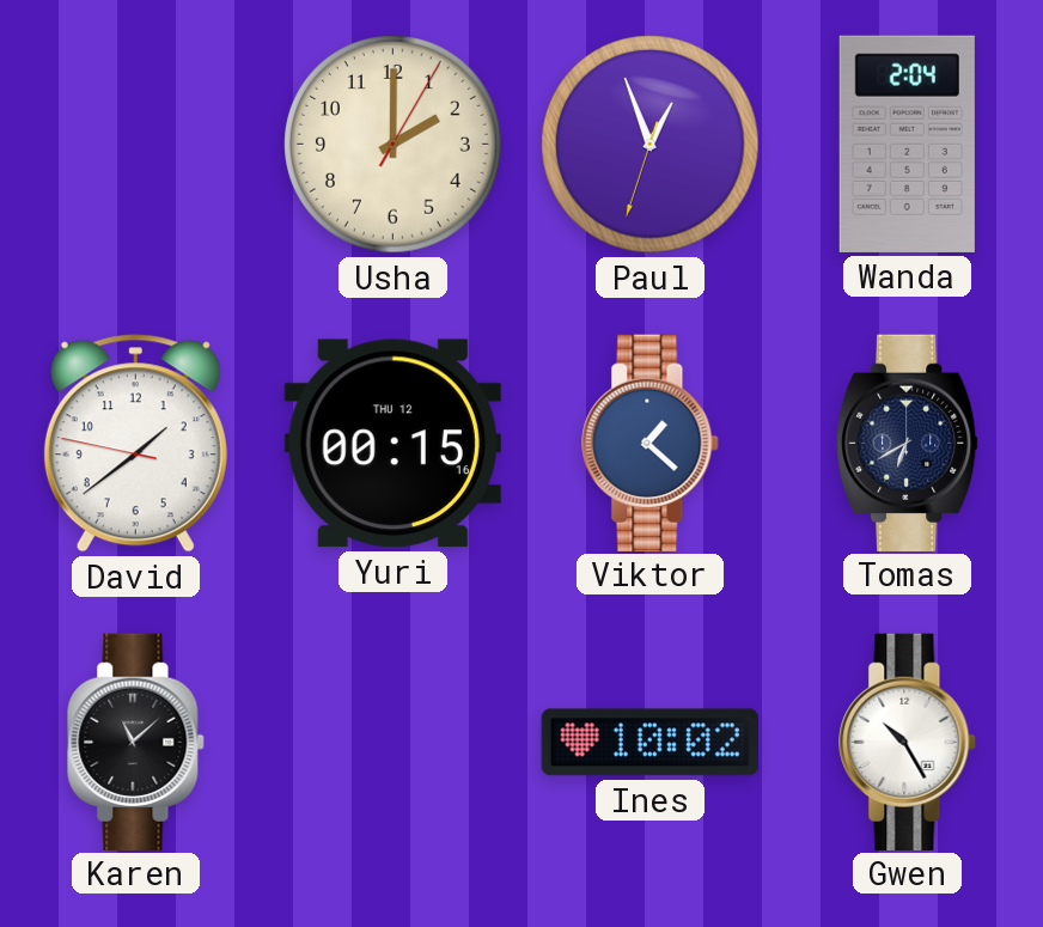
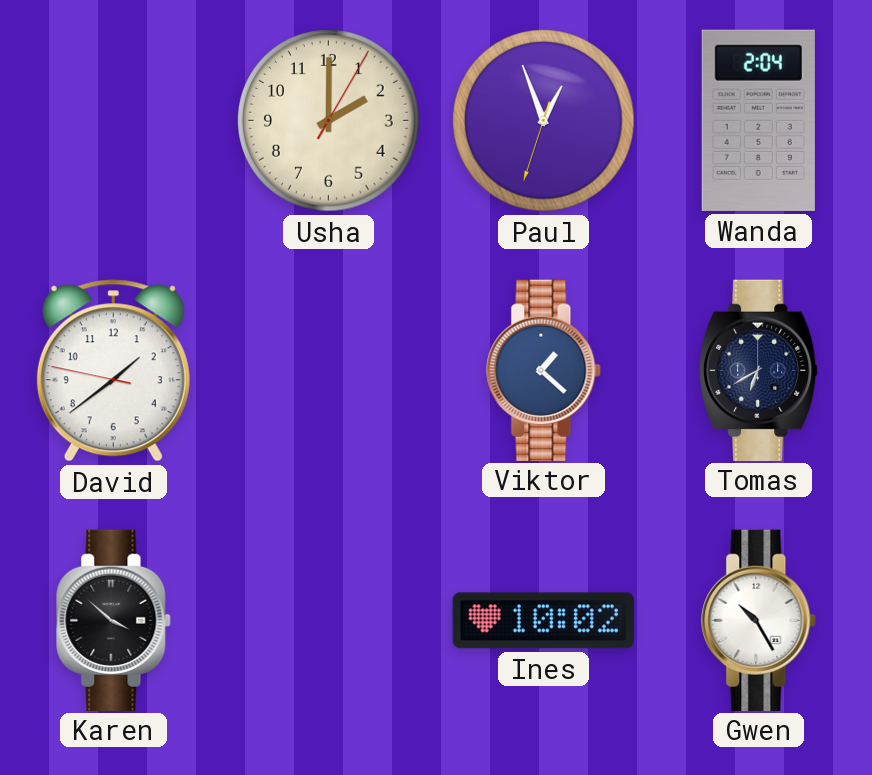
Yuri: 00:15 -> none
Karen: 11:08 -> 3:52
